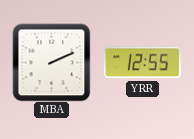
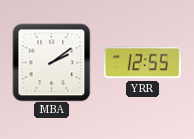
MBA: 2:11 -> 2:09
